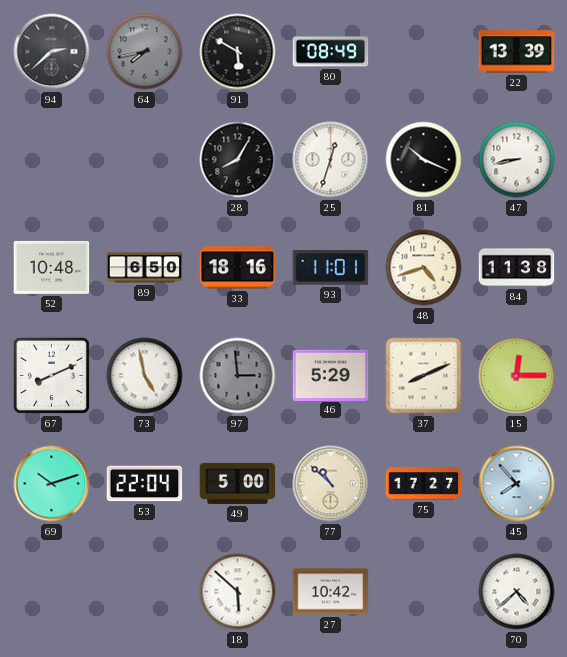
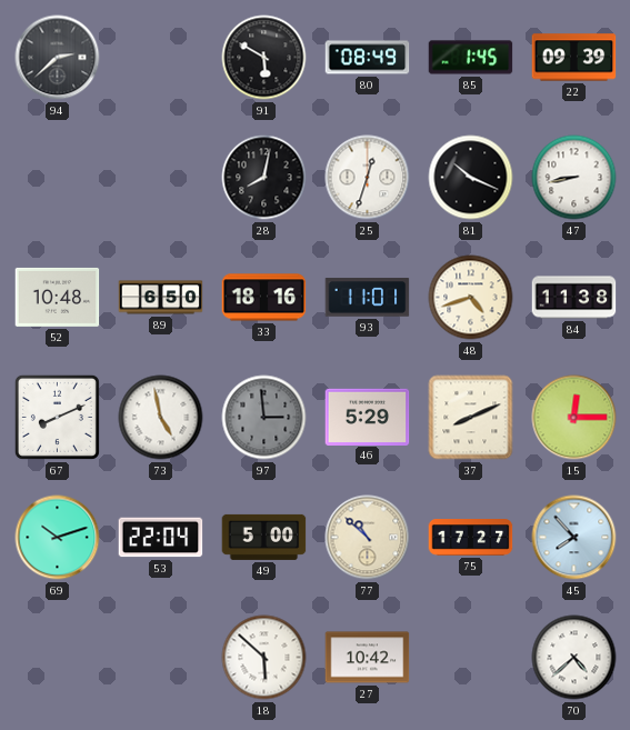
64: 7:43 -> none
85: none -> 1:45
22: 13:39 -> 09:39
28: 8:05 -> 8:02
